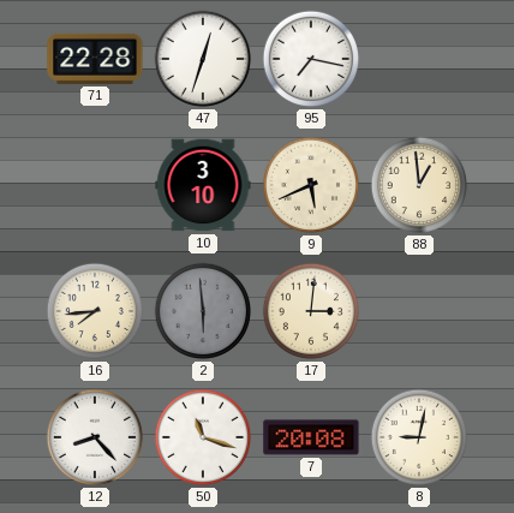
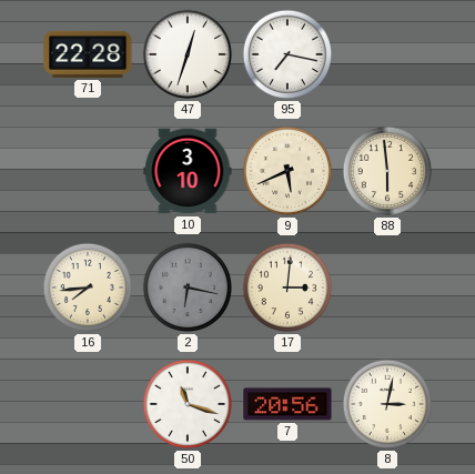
88: 12:59 -> 5:59
2: 5:59 -> 6:17
12: 8:23 -> none
7: 20:08 -> 20:56
8: 9:02 -> 3:02
